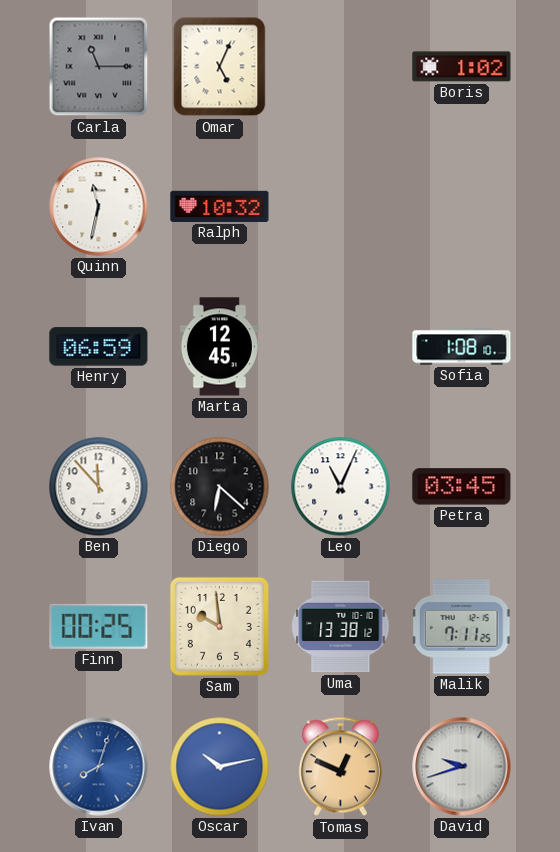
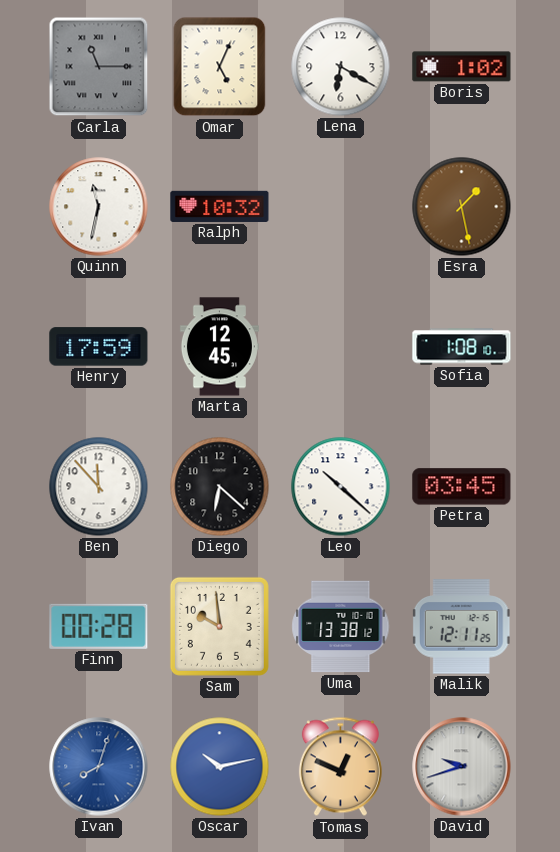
Lena: none -> 6:20
Esra: none -> 1:28
Henry: 06:59 -> 17:59
Leo: 11:04 -> 10:22
Finn: 00:25 -> 00:28
Malik: 7:11 -> 12:11
